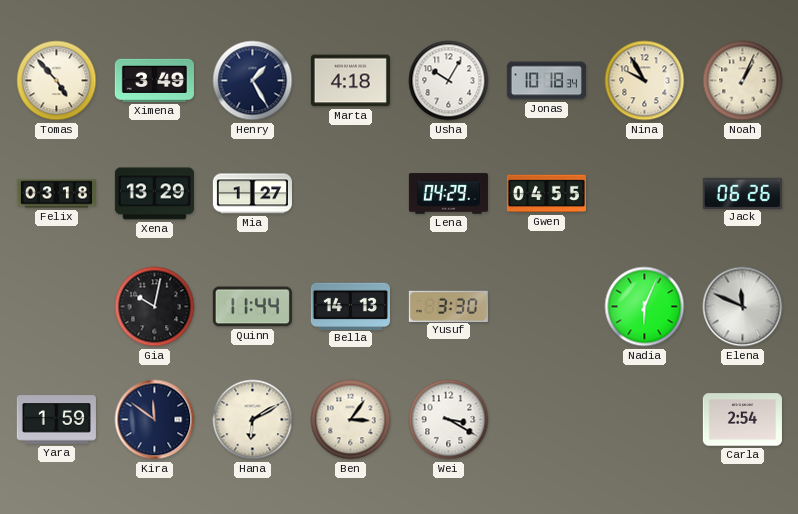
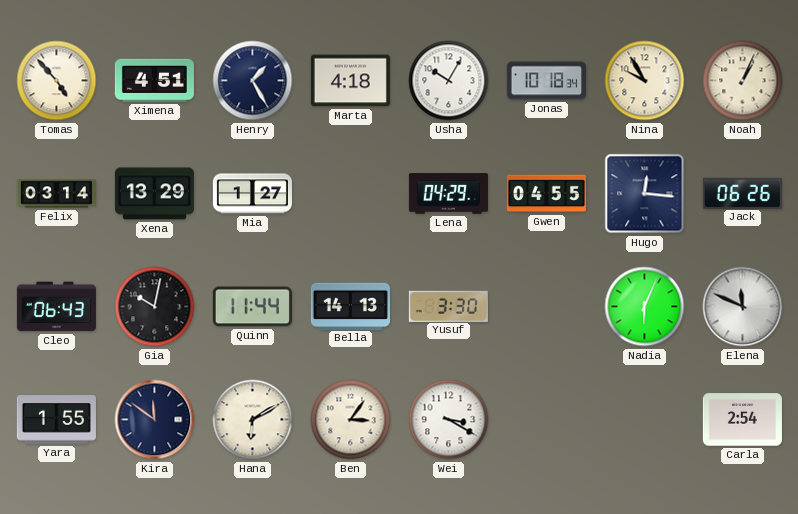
Ximena: 3:49 -> 4:51
Felix: 03:18 -> 03:14
Hugo: none -> 12:16
Cleo: none -> 06:43
Yara: 1:59 -> 1:55
